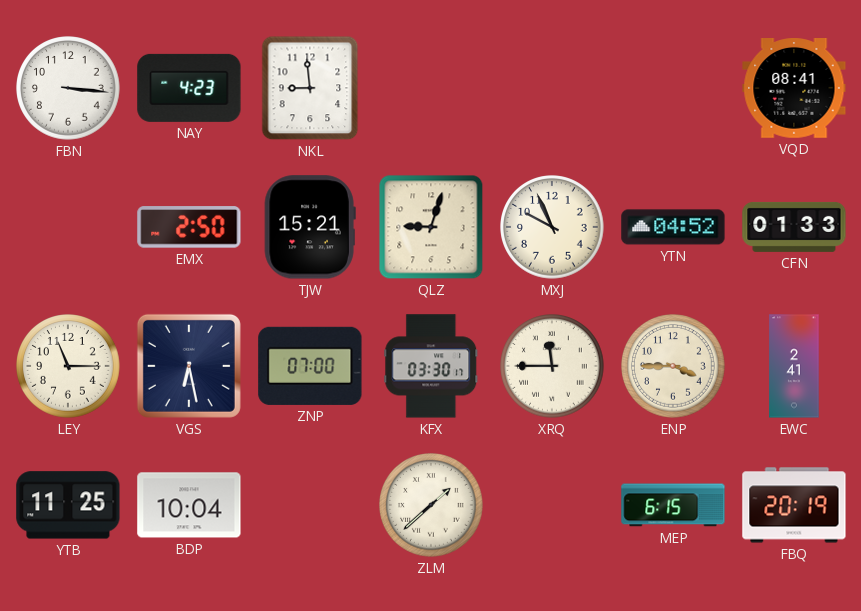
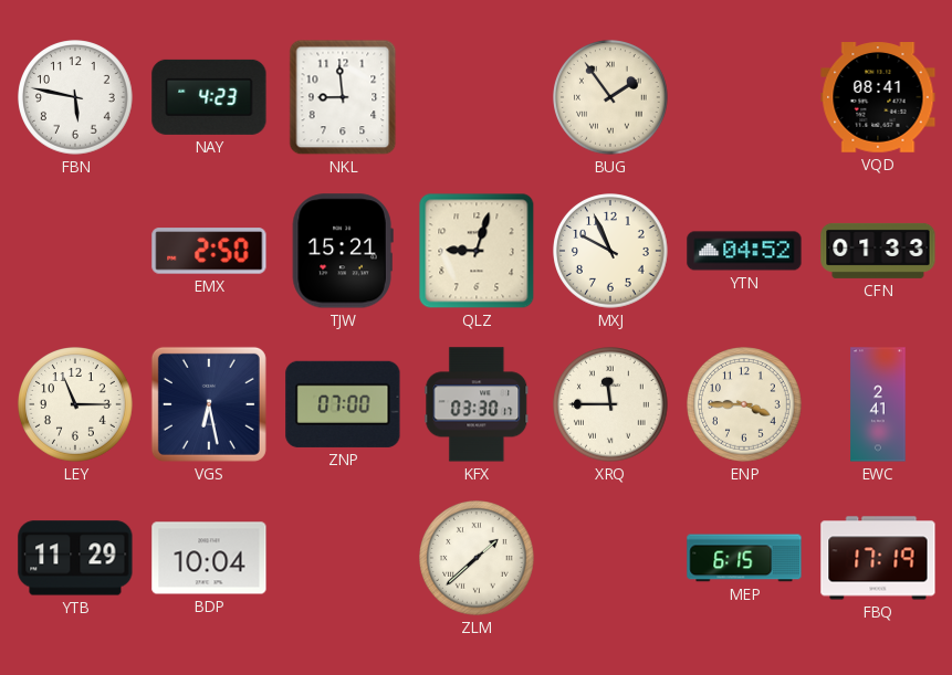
FBN: 3:16 -> 5:47
BUG: none -> 1:54
YTB: 11:25 -> 11:29
FBQ: 20:19 -> 17:19
